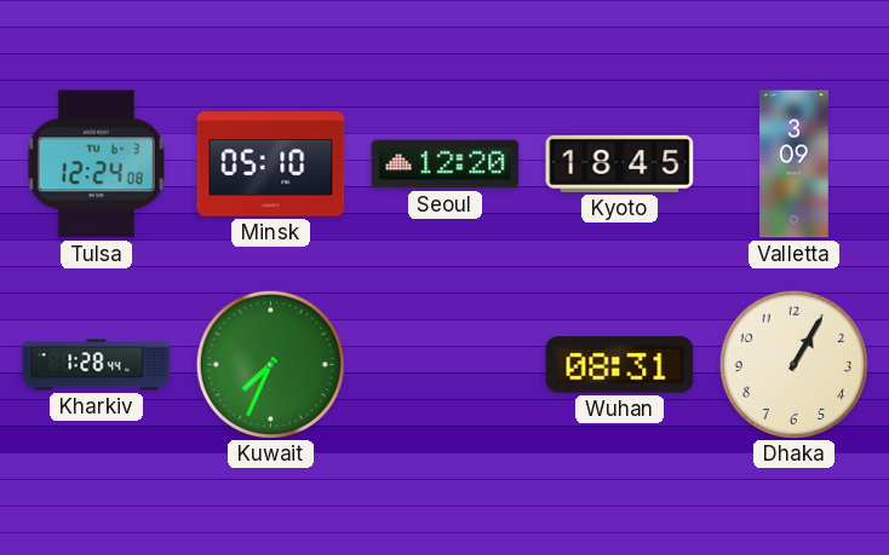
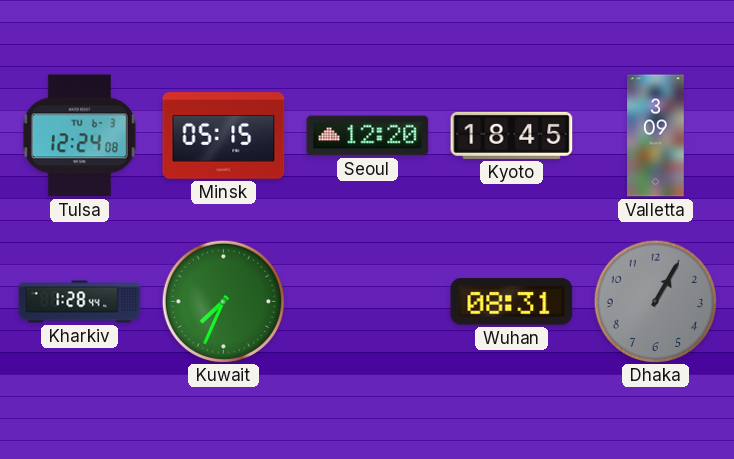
Minsk: 05:10 -> 05:15
Dhaka dial: cream -> grey
